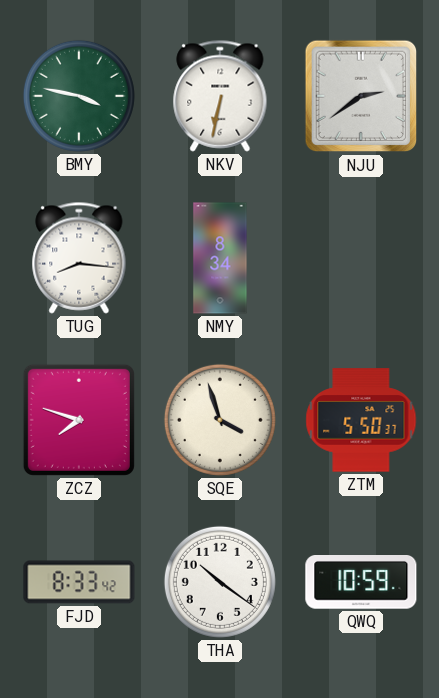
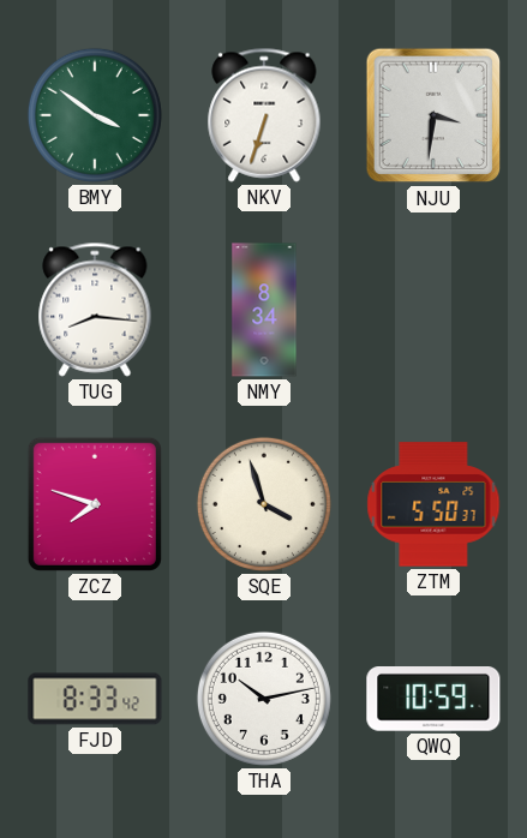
BMY: 3:47 -> 3:51
NKV: 6:32 -> 6:33
NJU: 2:39 -> 3:31
THA: 10:21 -> 10:13
